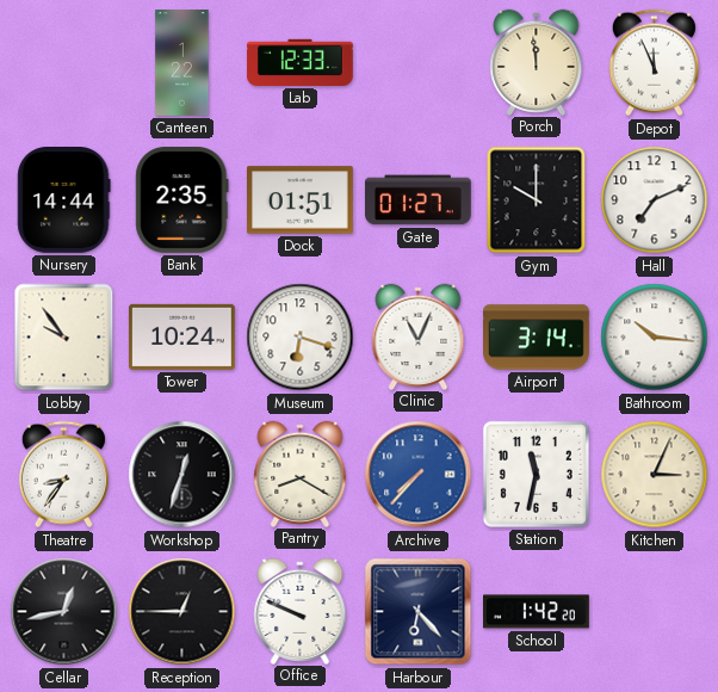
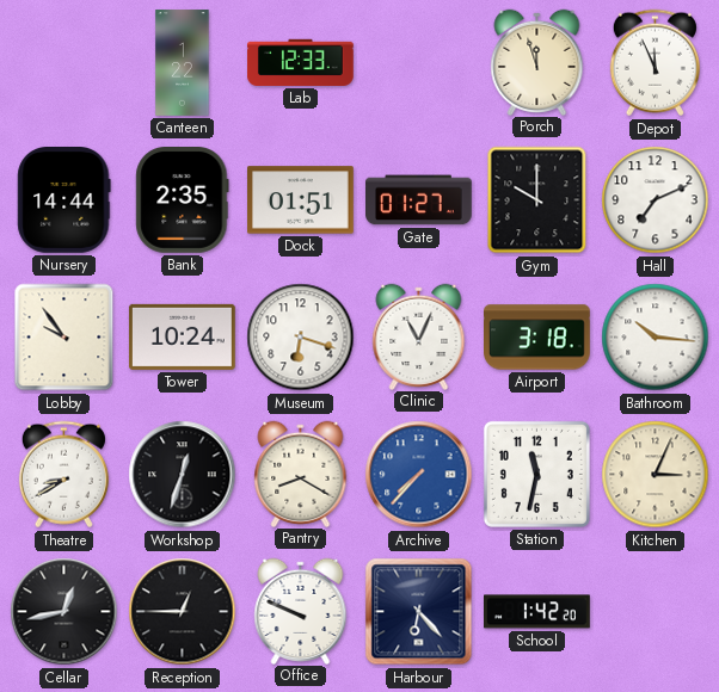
Porch: 11:59 -> 11:57
Airport: 3:14 -> 3:18
Theatre: 8:36 -> 8:40
